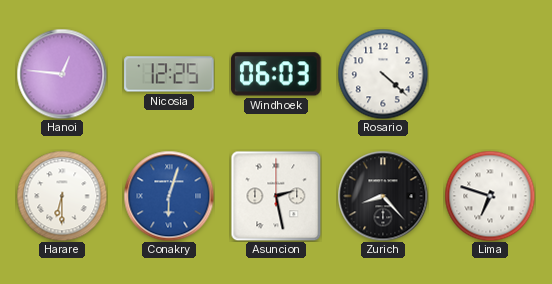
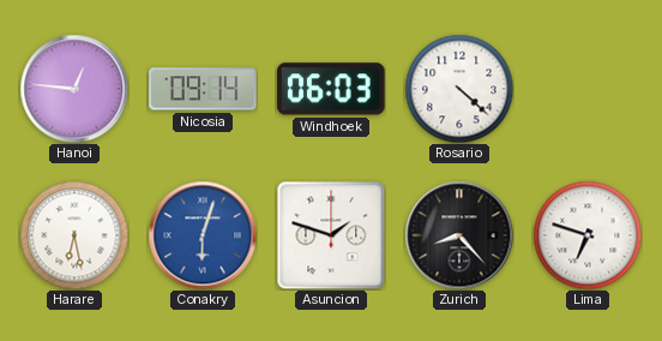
Nicosia: 12:25 -> 09:14
Harare: 6:30 -> 6:28
Asuncion: 2:28 -> 1:48
